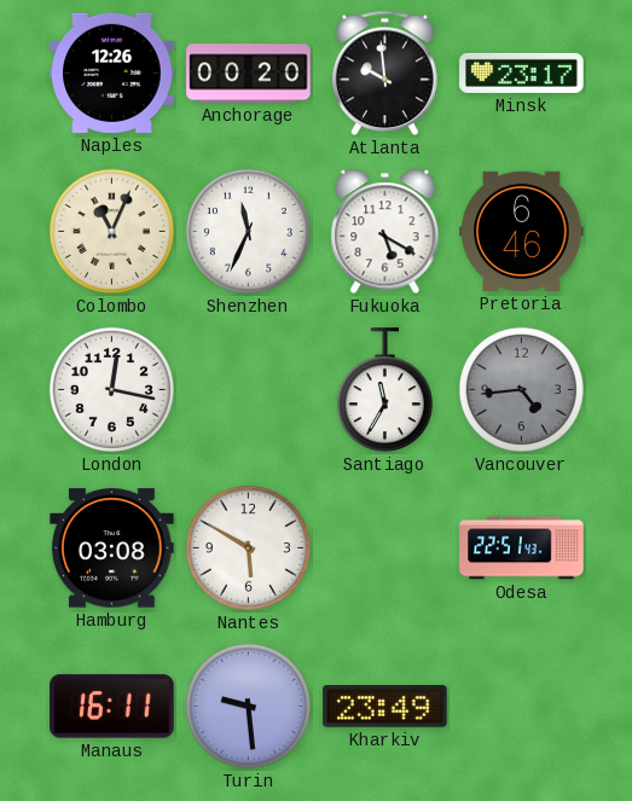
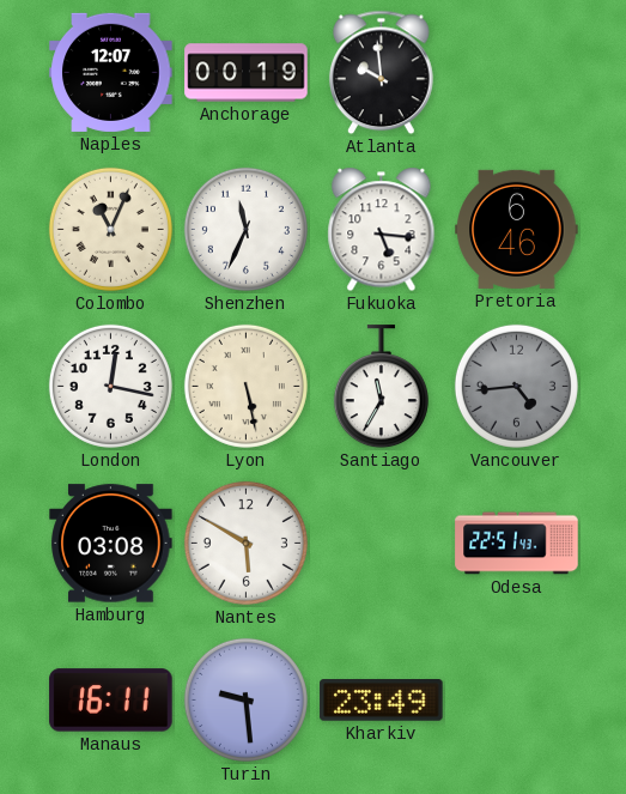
Naples: 12:26 -> 12:07
Anchorage: 00:20 -> 00:19
Minsk: 23:17 -> none
Fukuoka: 5:20 -> 5:16
Lyon: none -> 5:28
